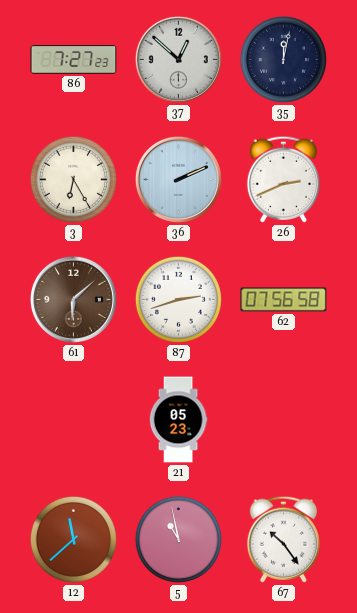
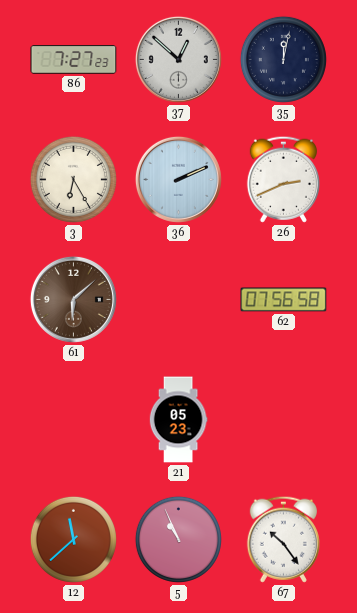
87: 2:42 -> none
5: 10:58 -> 10:56
